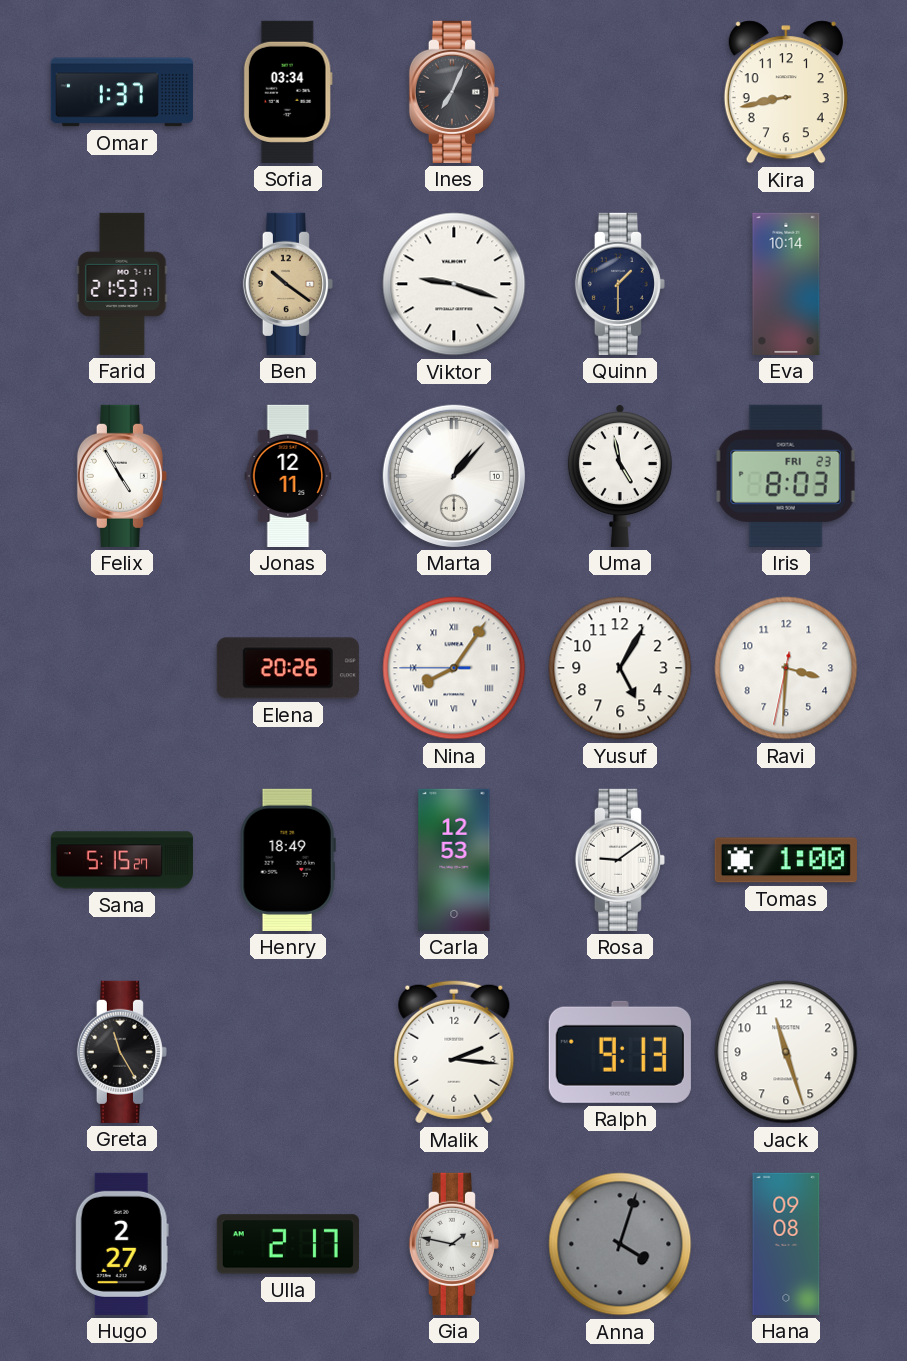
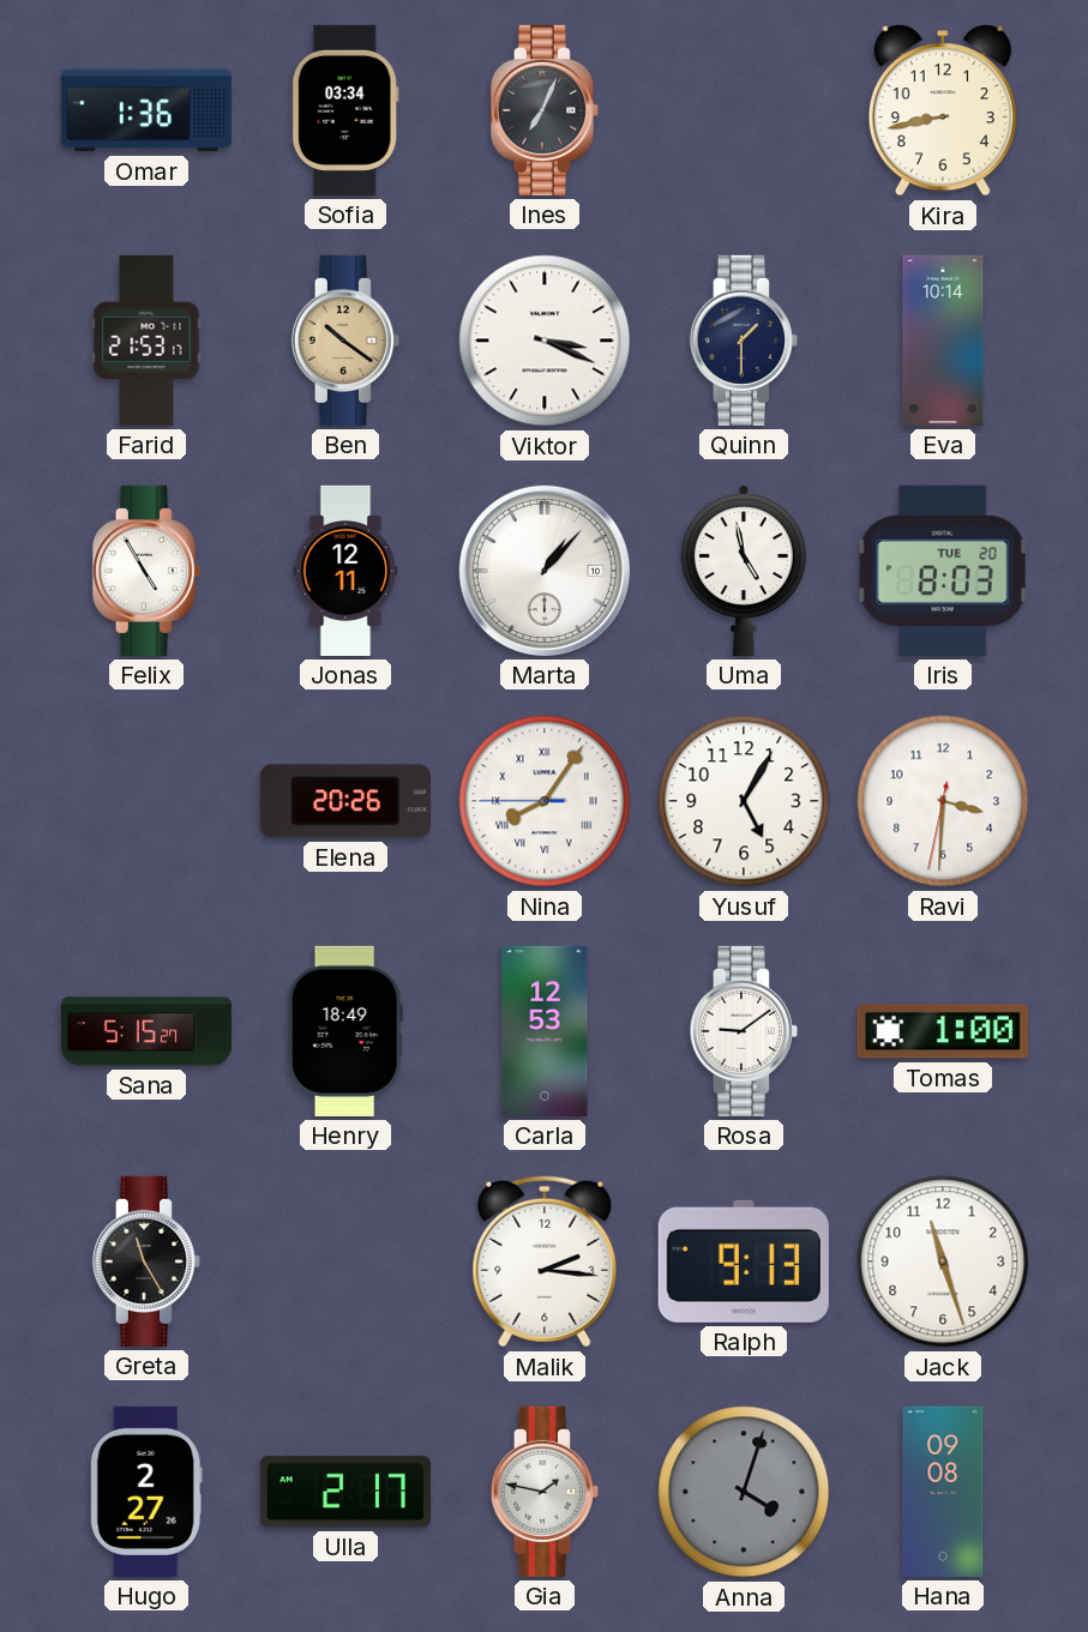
Omar: 1:37 -> 1:36
Viktor: 9:18 -> 3:19
Iris date: FRI 23 -> TUE 20
